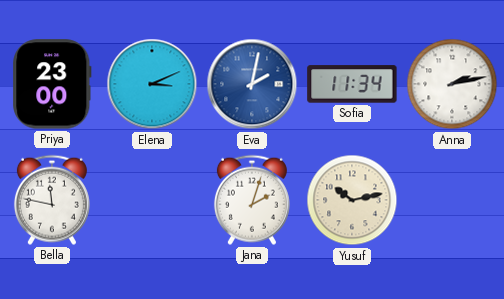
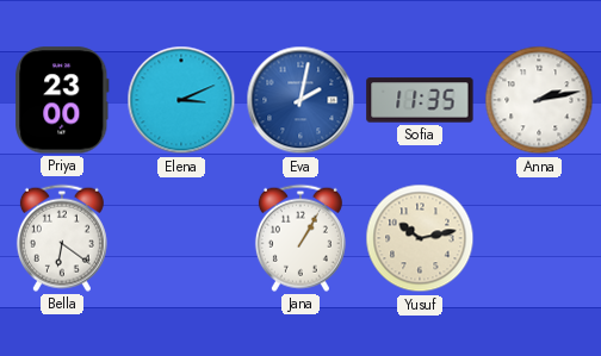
Sofia: 11:34 -> 11:35
Bella: 11:47 -> 6:21
Jana: 2:03 -> 1:05
